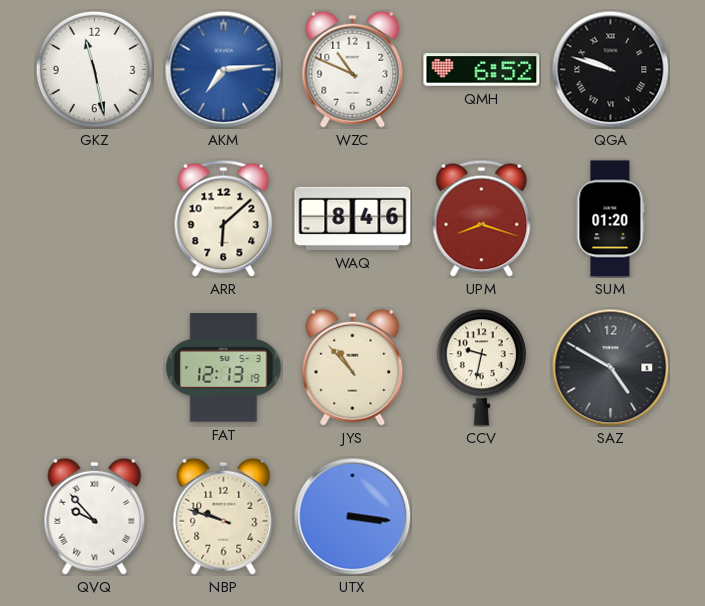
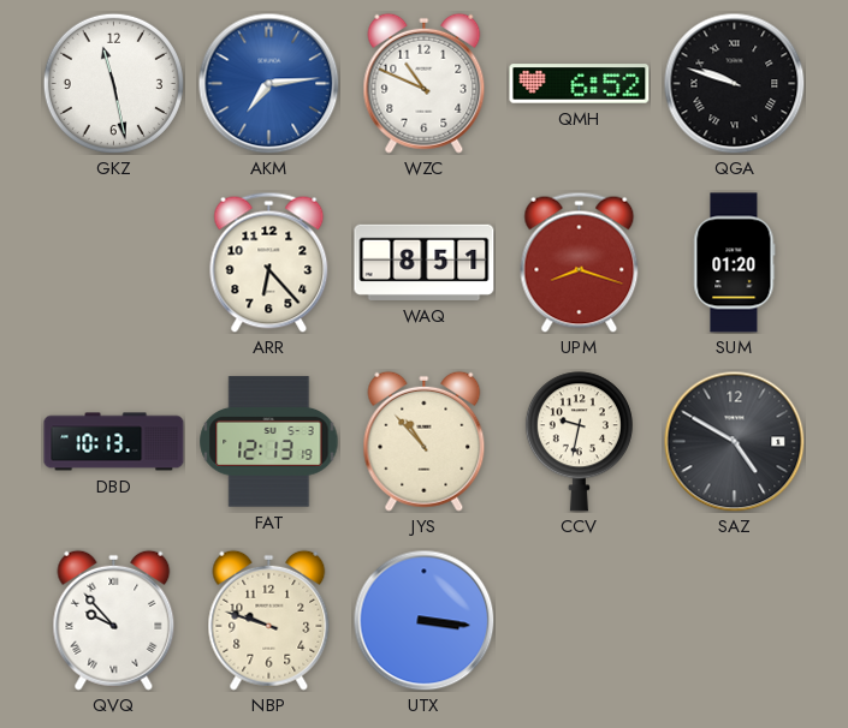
ARR: 6:08 -> 6:23
WAQ: 8:46 -> 8:51
DBD: none -> 10:13
